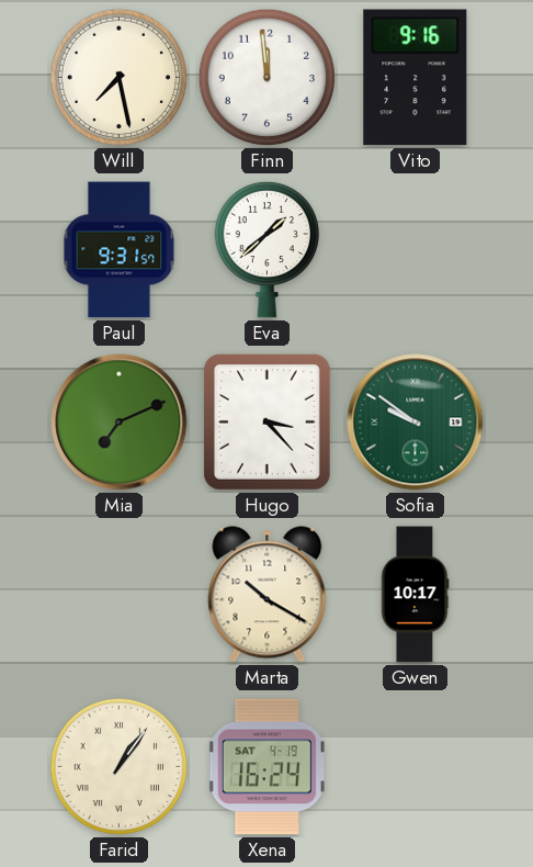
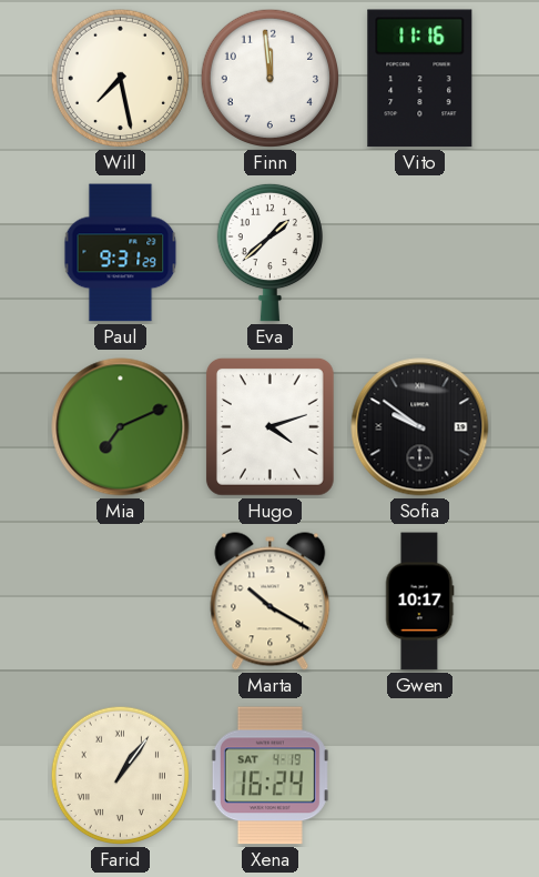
Vito: 9:16 -> 11:16
Paul: 9:31:57 -> 9:31:29
Hugo: 3:23 -> 4:12
Sofia dial: green -> black
